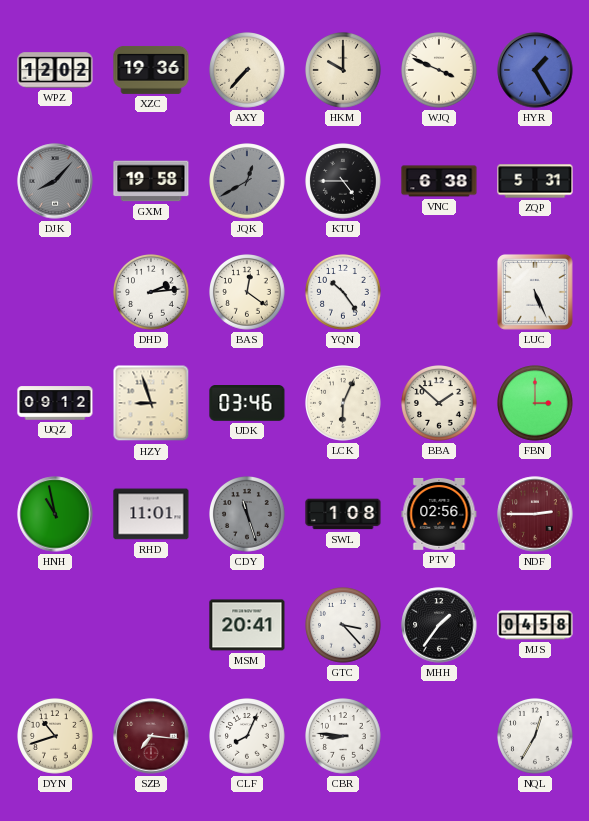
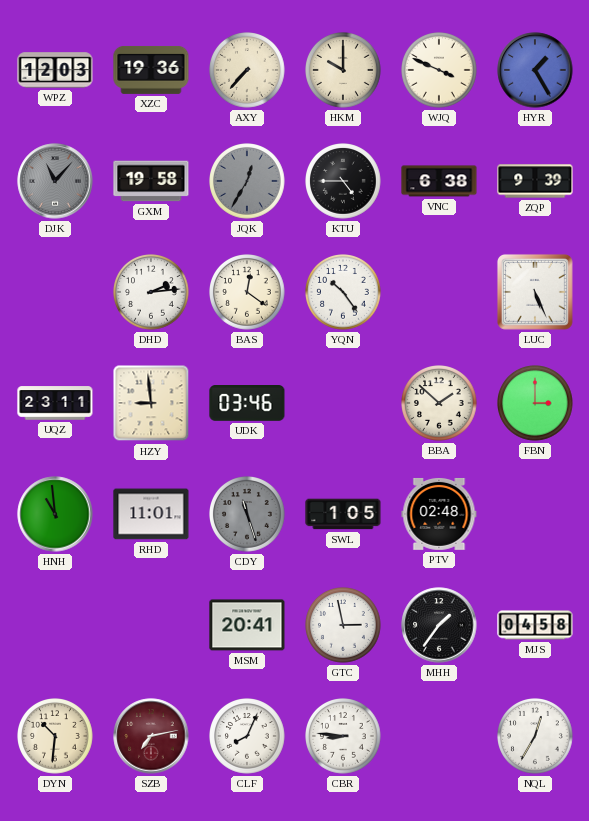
WPZ: 12:02 -> 12:03
DJK: 8:07 -> 11:07
JQK: 12:40 -> 12:35
ZQP: 5:31 -> 9:39
UQZ: 09:12 -> 23:11
HZY: 8:57 -> 8:59
LCK: 6:04 -> none
HNH: 10:58 -> 10:59
SWL: 1:08 -> 1:05
PTV: 02:56 -> 02:48
NDF: 2:45 -> none
GTC: 3:23 -> 2:58
DYN: 10:42 -> 10:31
SZB: 7:16 -> 7:13
